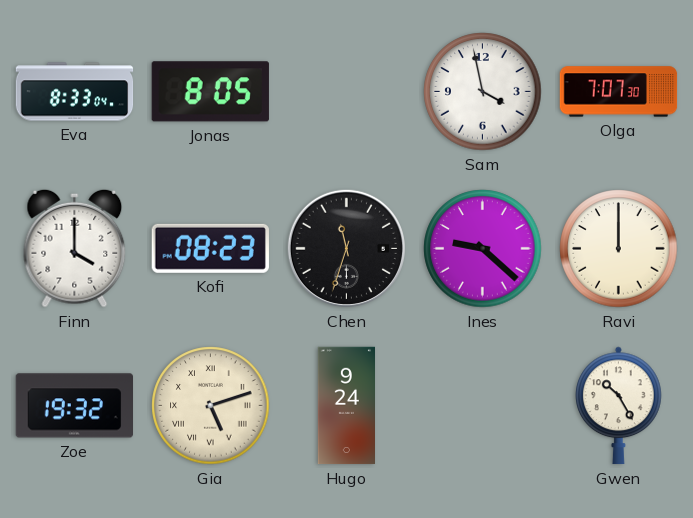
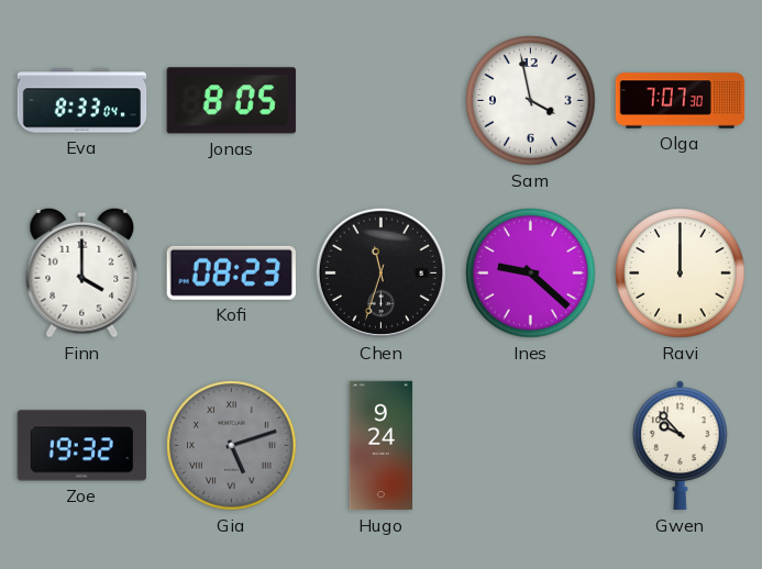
Gia dial: cream -> grey
Gwen: 10:25 -> 9:53
